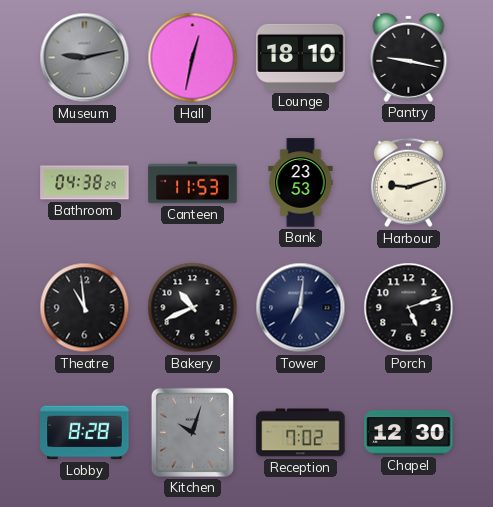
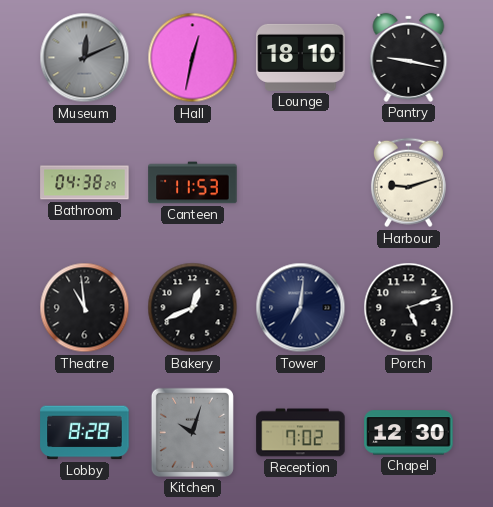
Museum: 9:13 -> 12:11
Bank: 23:53 -> none
Bakery: 10:41 -> 12:41
